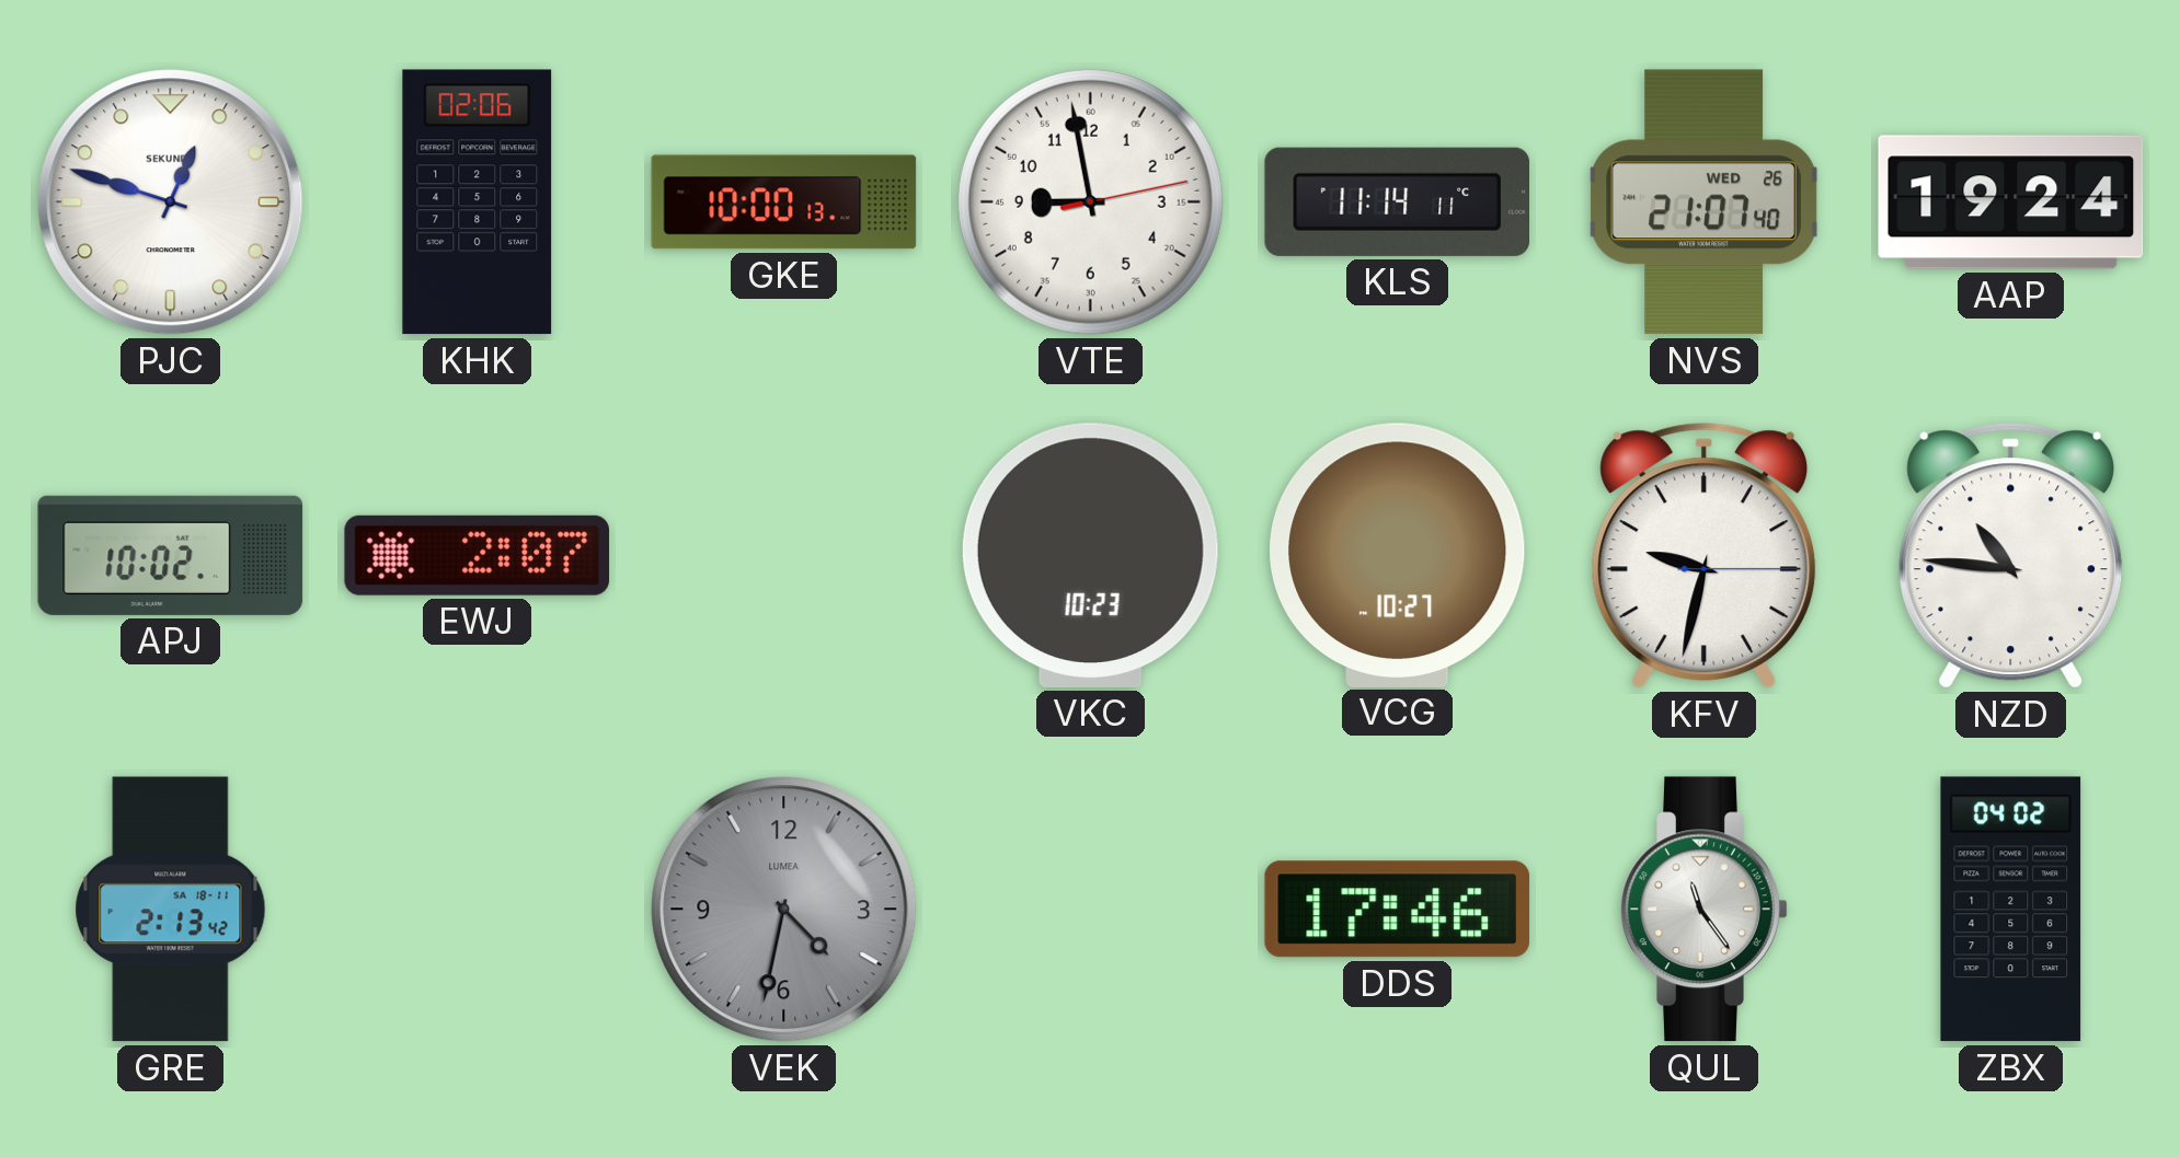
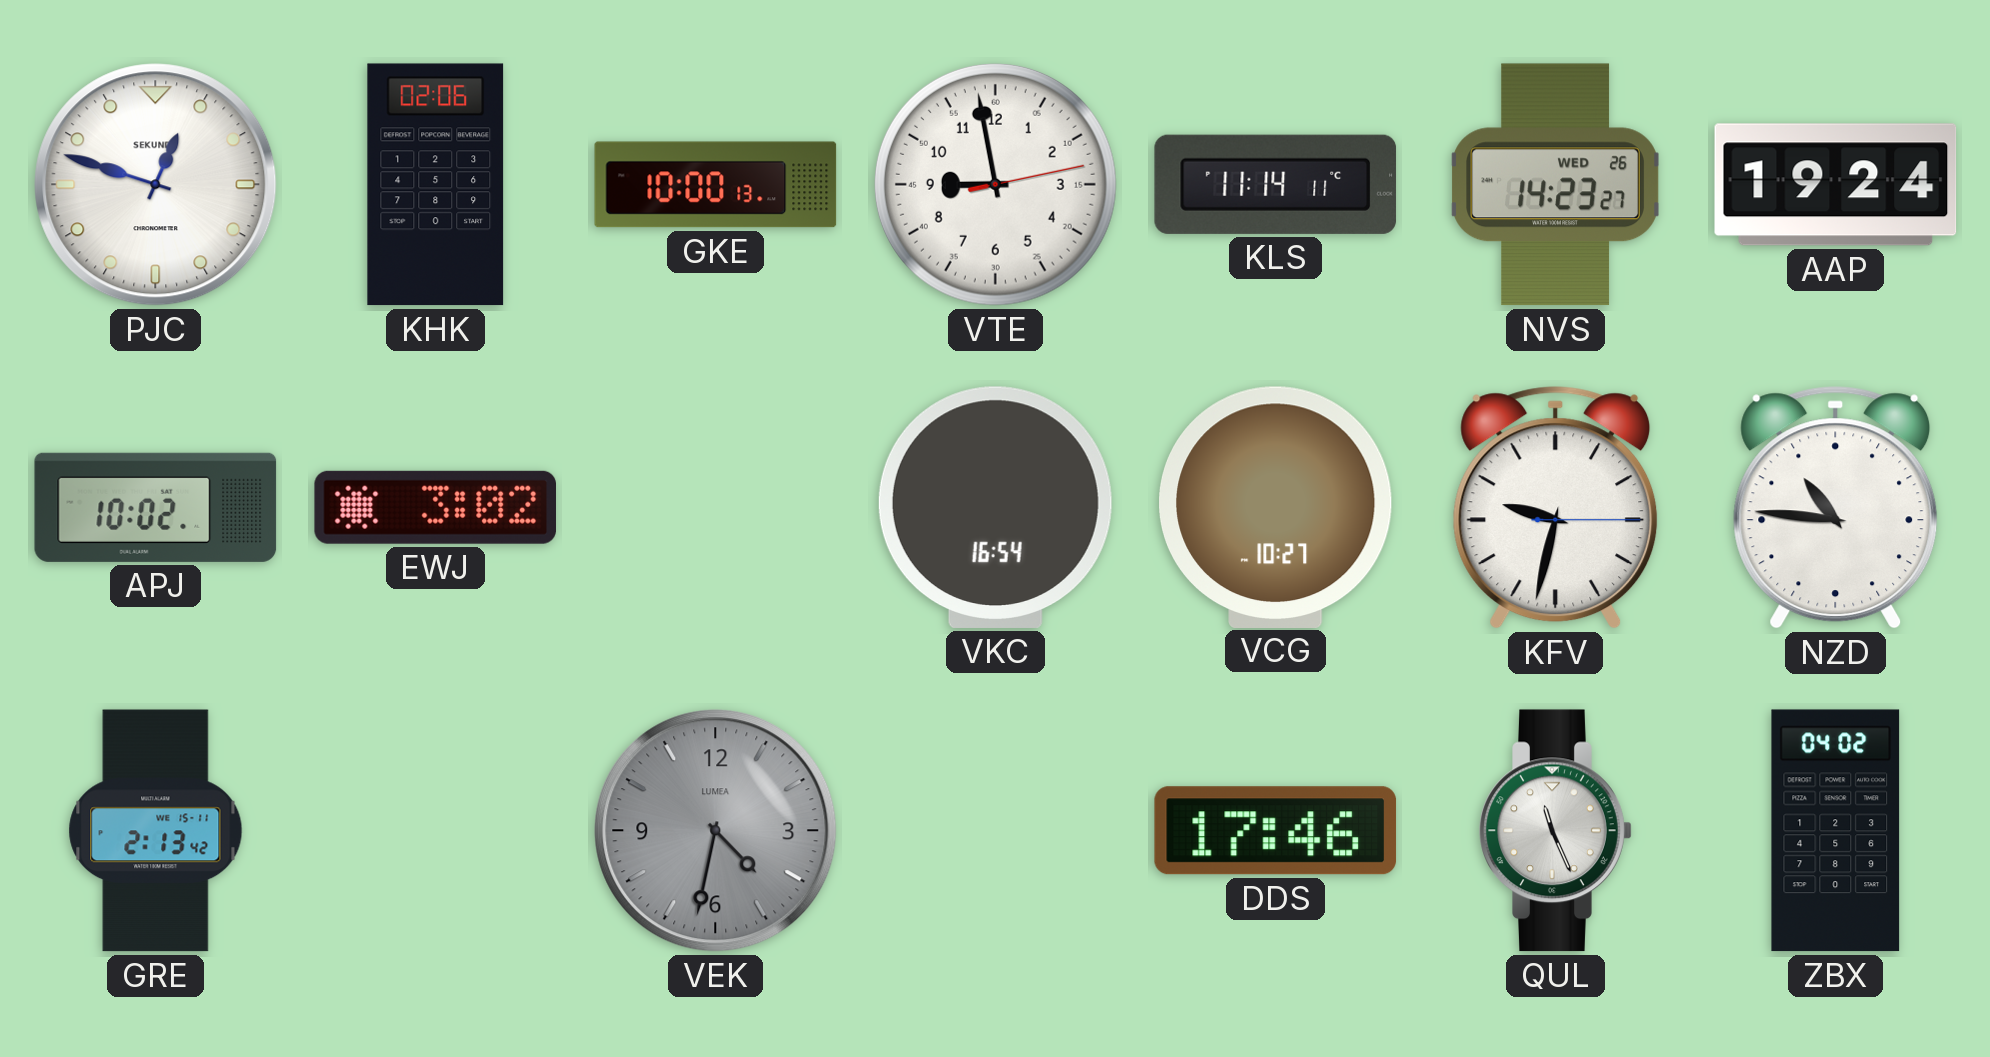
NVS: 21:07 -> 14:23
EWJ: 2:07 -> 3:02
VKC: 10:23 -> 16:54
GRE date: SA 18-11 -> WE 15-11
QUL: 11:24 -> 11:26
